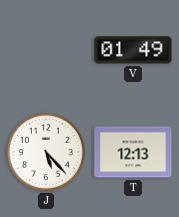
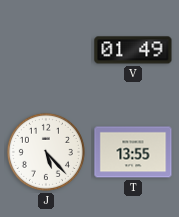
T: 12:13 -> 13:55
